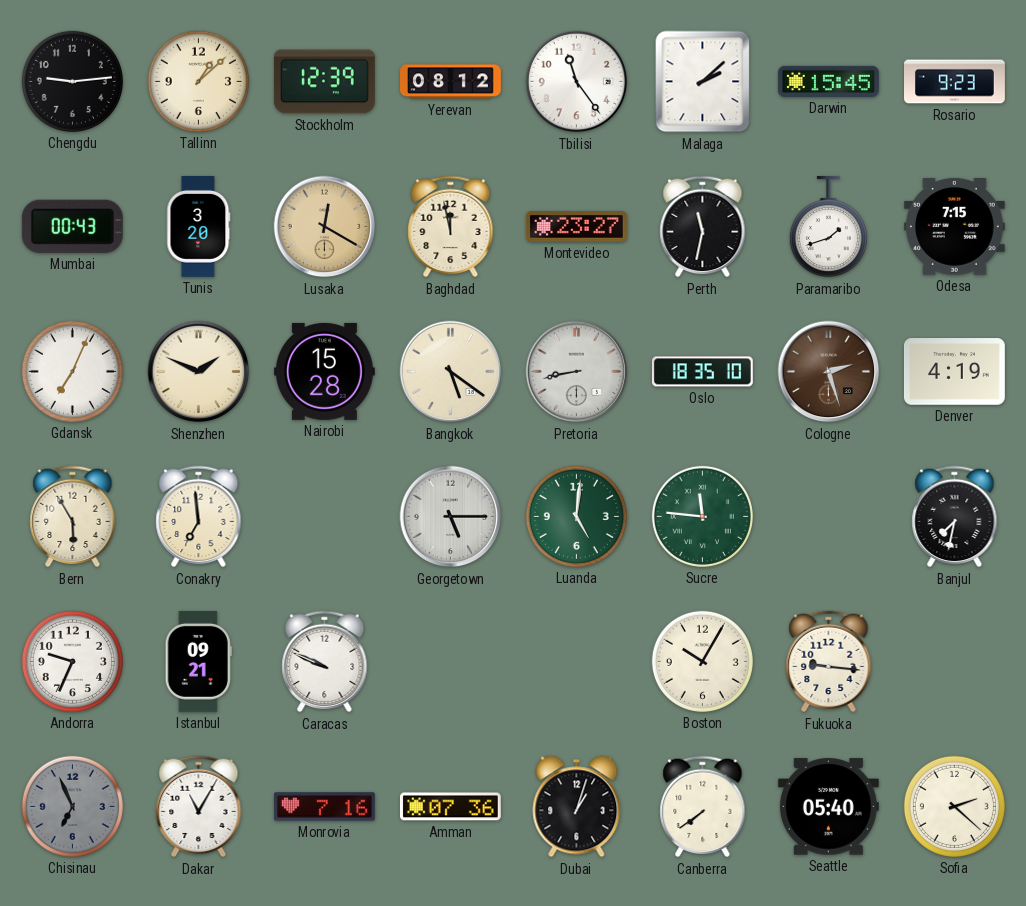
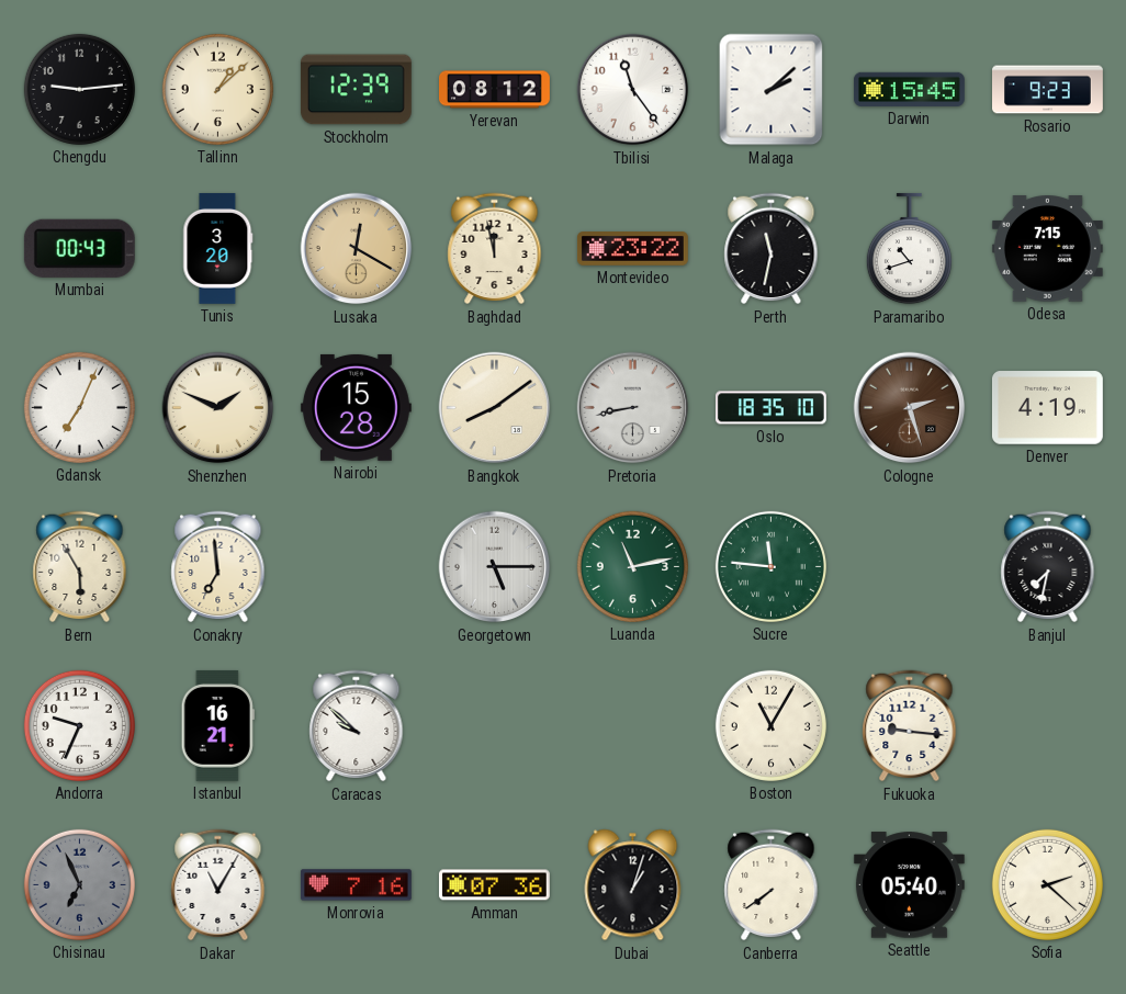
Montevideo: 23:27 -> 23:22
Paramaribo: 1:42 -> 10:42
Bangkok: 5:21 -> 8:09
Luanda: 5:01 -> 11:13
Istanbul: 09:21 -> 16:21
Caracas: 9:49 -> 9:52
Boston: 10:05 -> 11:05
